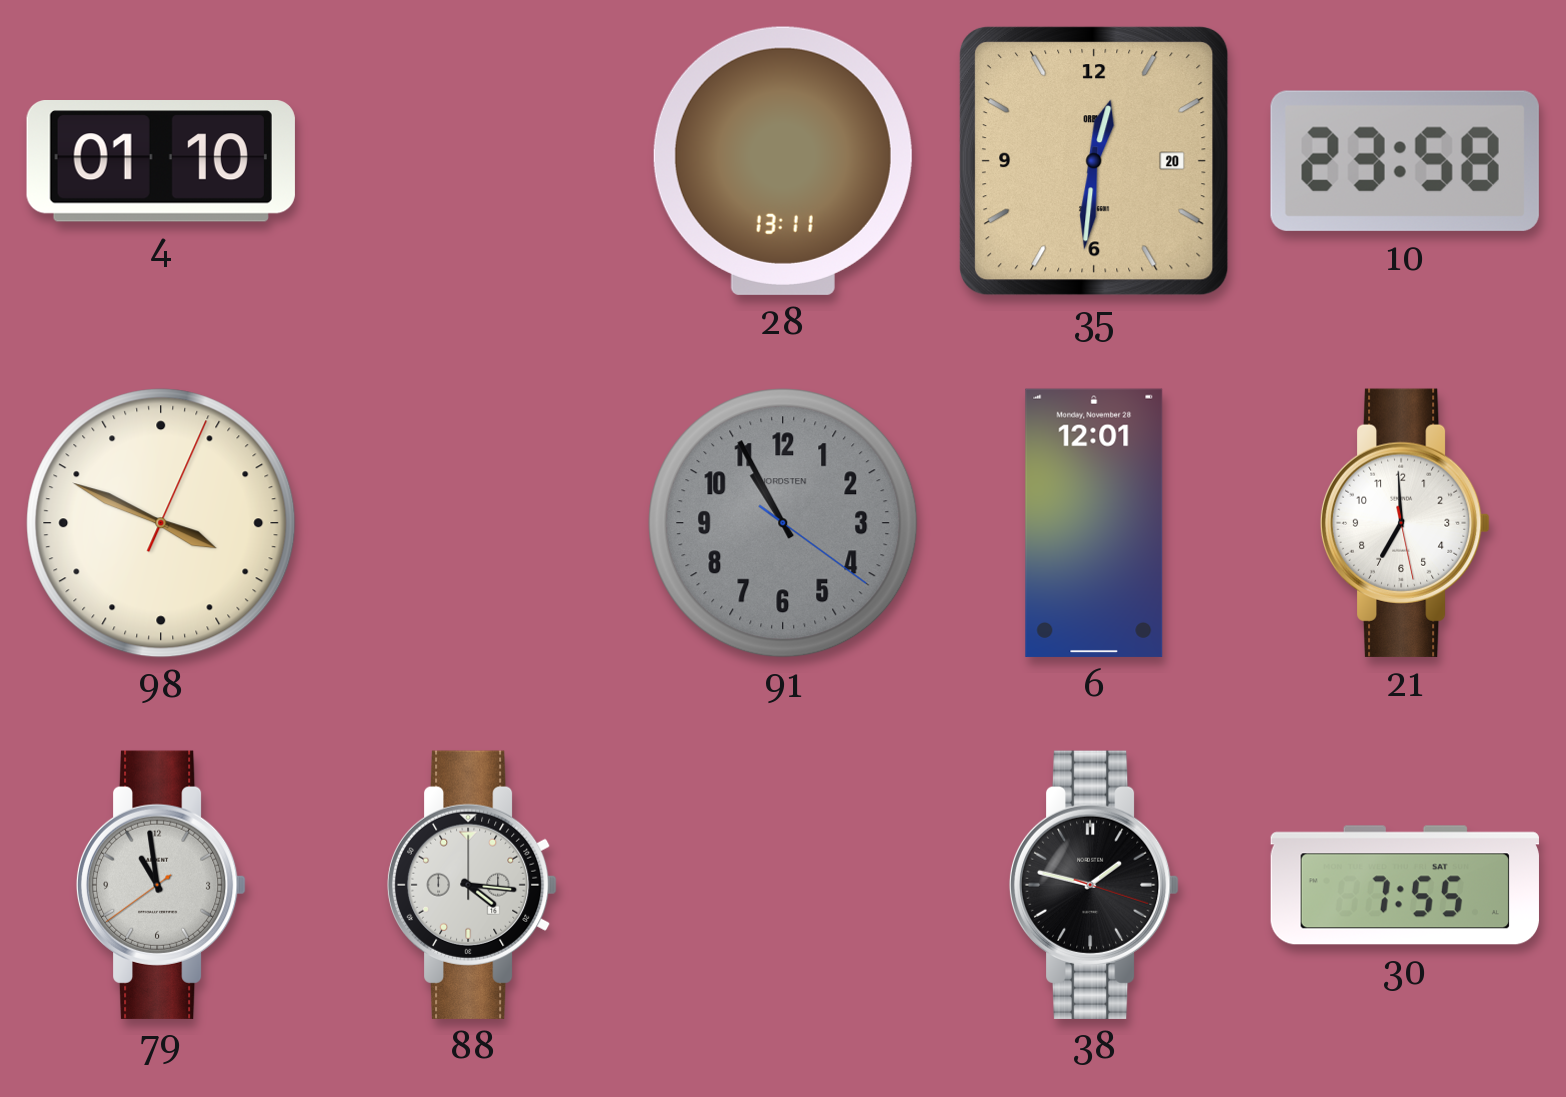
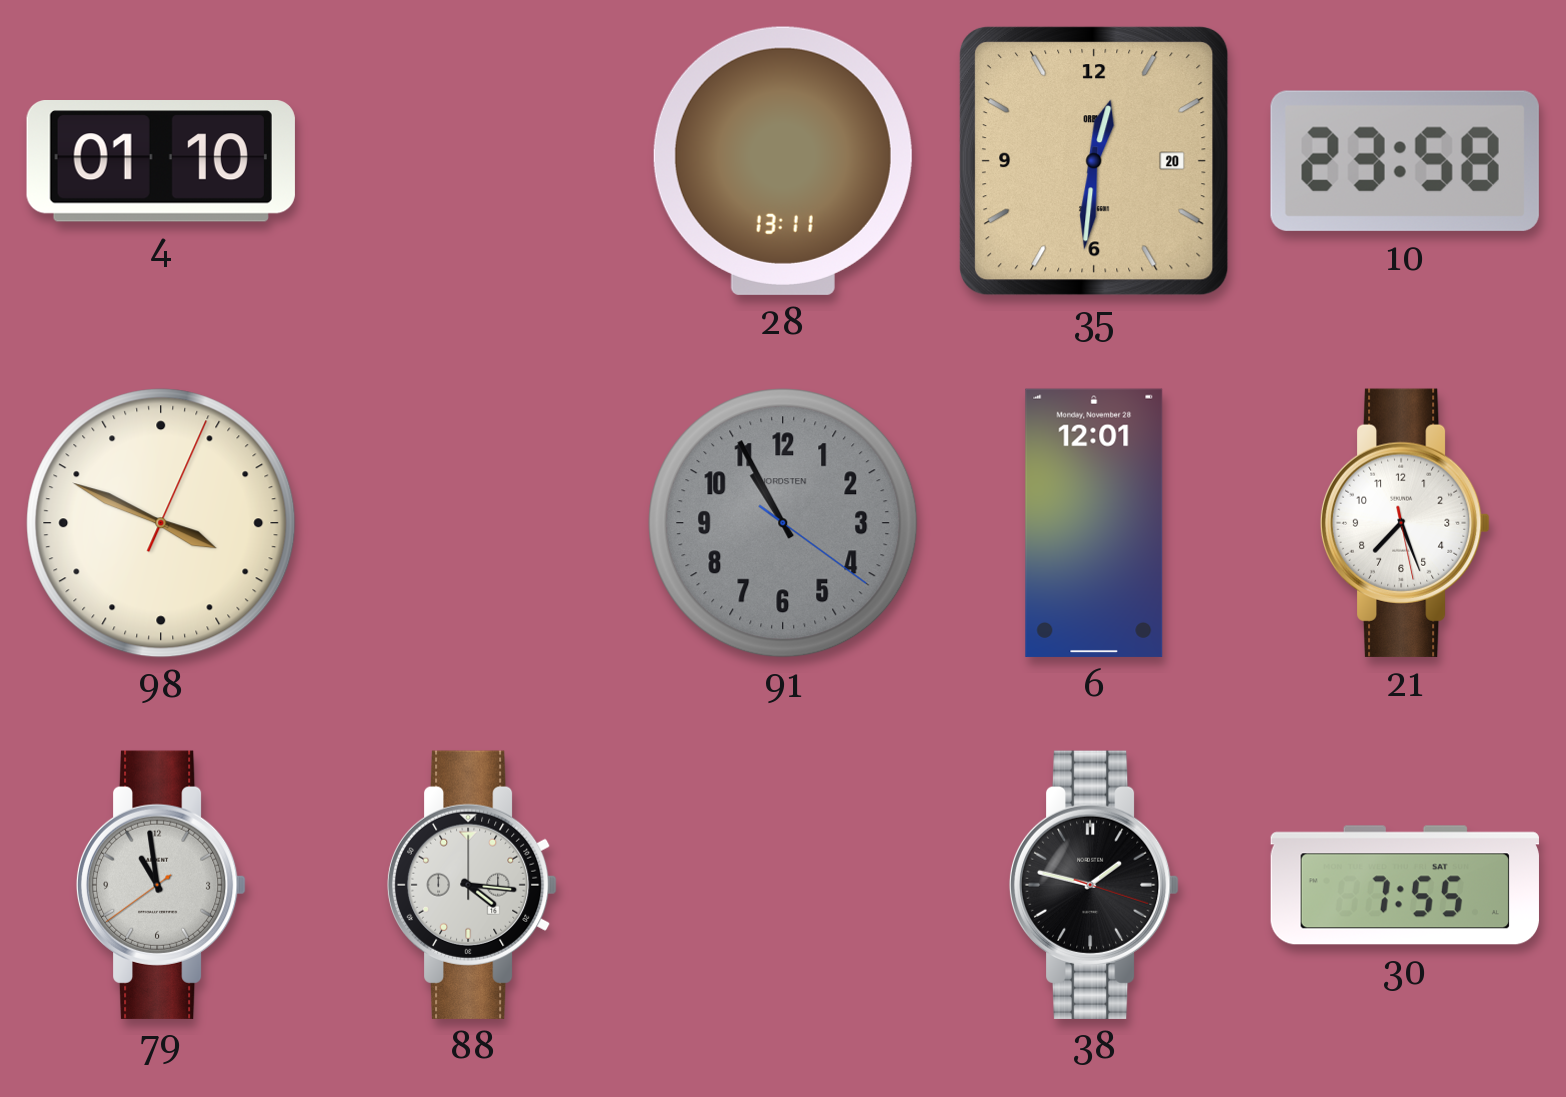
21: 6:59 -> 7:26
